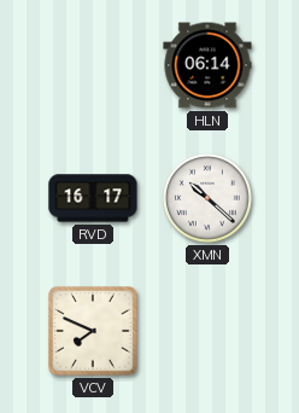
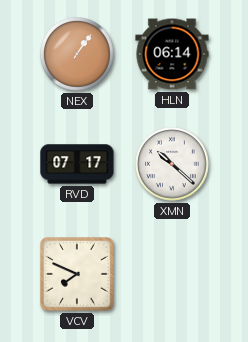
NEX: none -> 1:06
RVD: 16:17 -> 07:17
